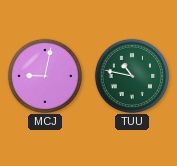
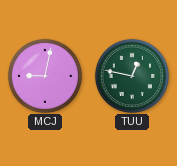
TUU: 10:47 -> 12:47
